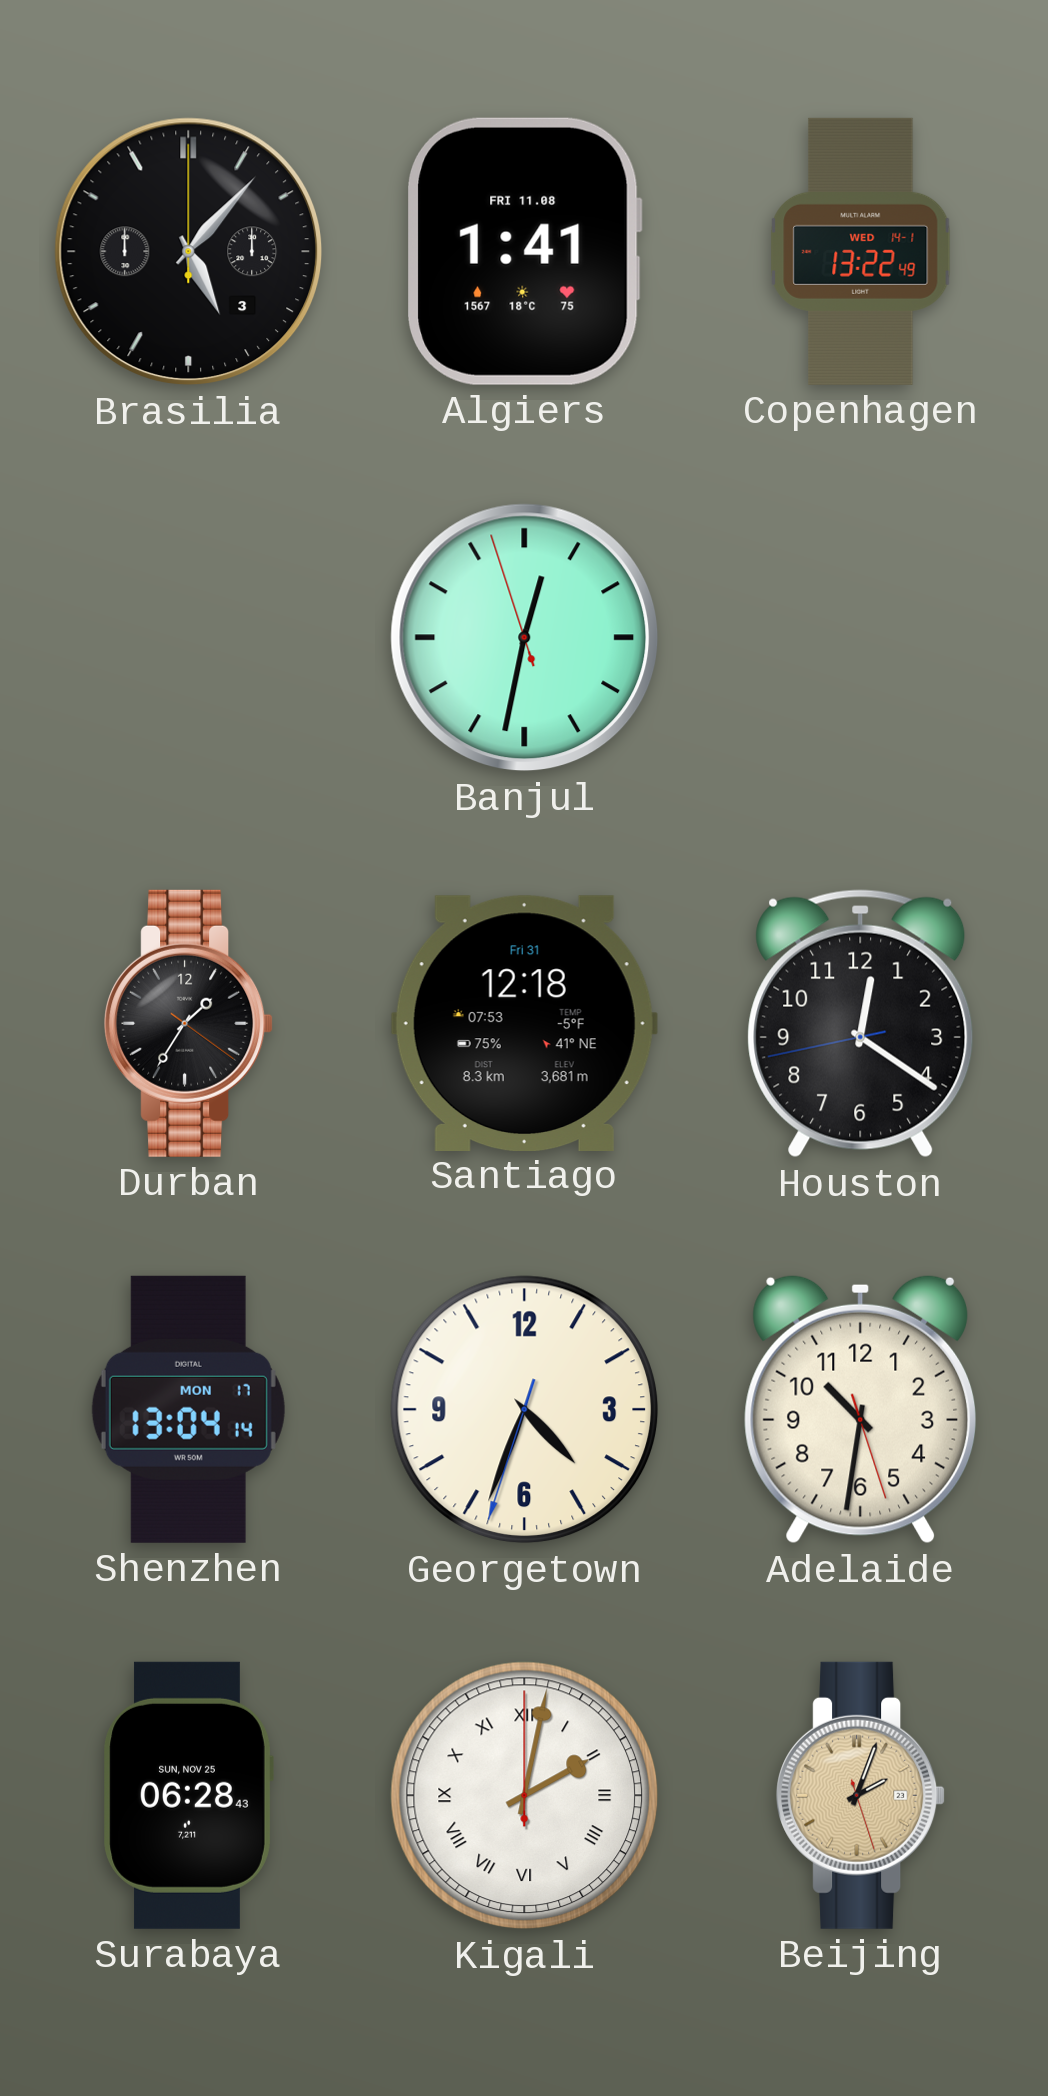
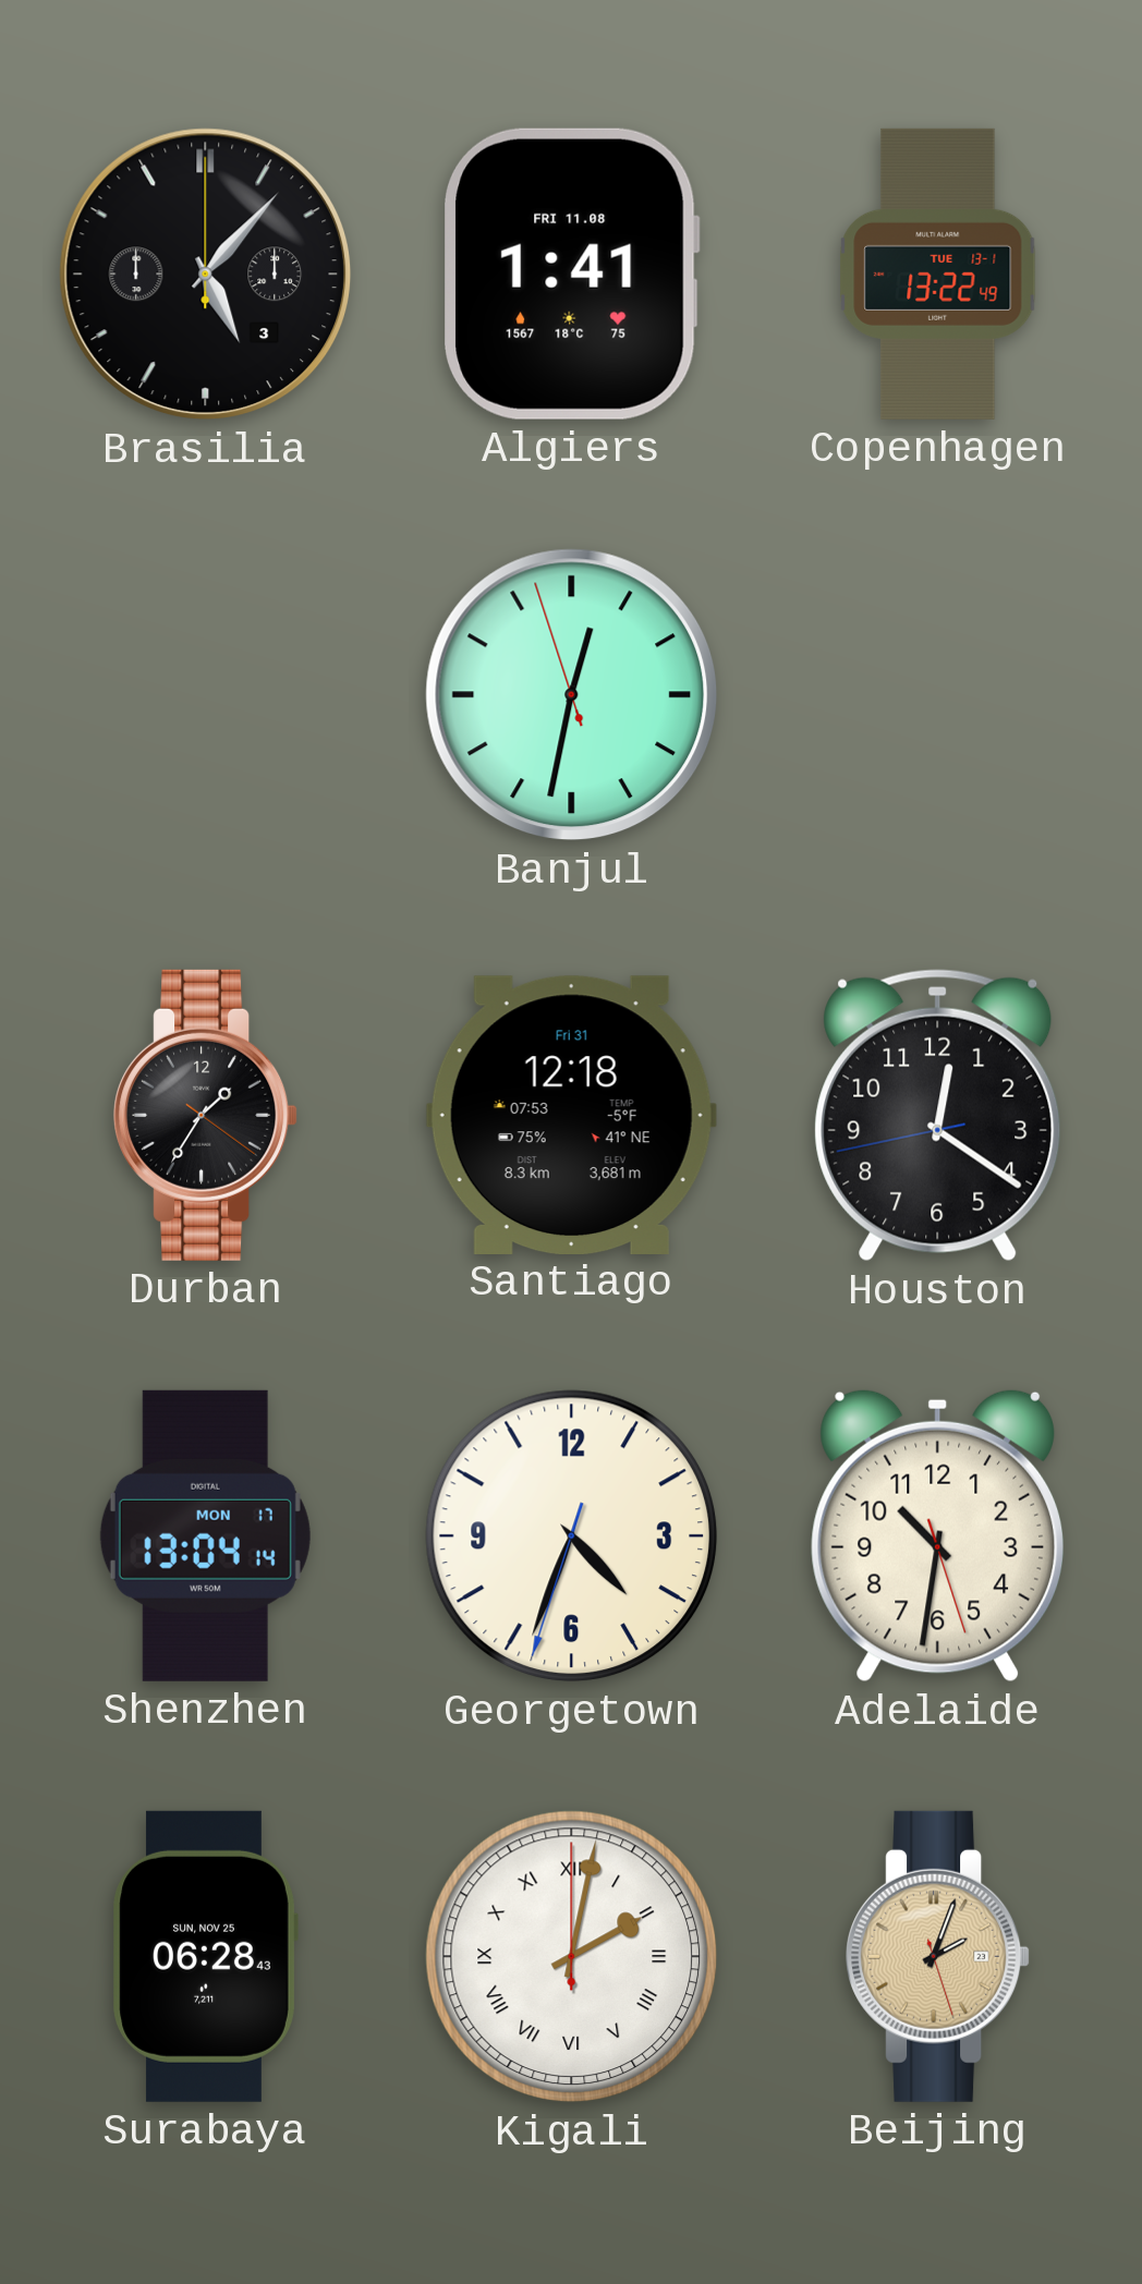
Copenhagen date: WED 14-1 -> TUE 13-1
